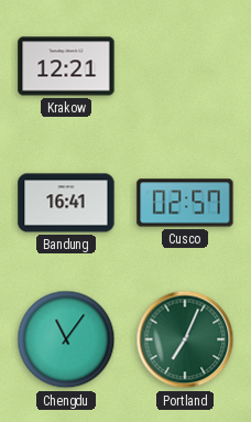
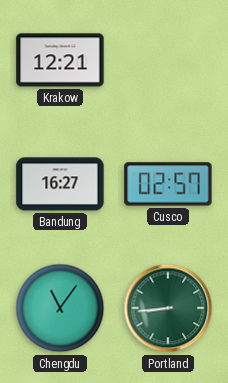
Bandung: 16:41 -> 16:27
Portland: 7:04 -> 8:44
